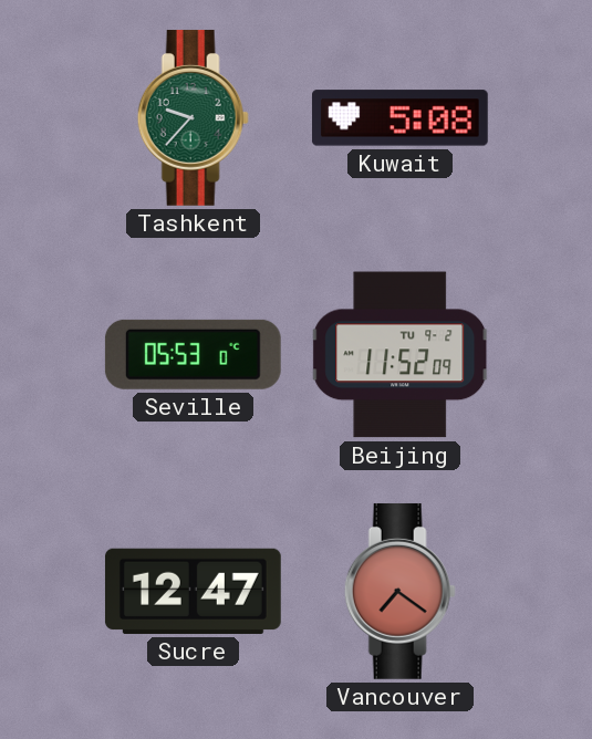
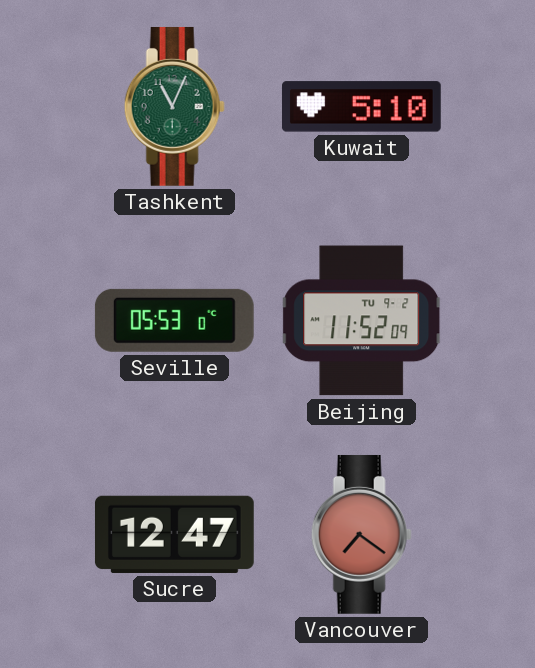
Tashkent: 9:37 -> 11:04
Kuwait: 5:08 -> 5:10
